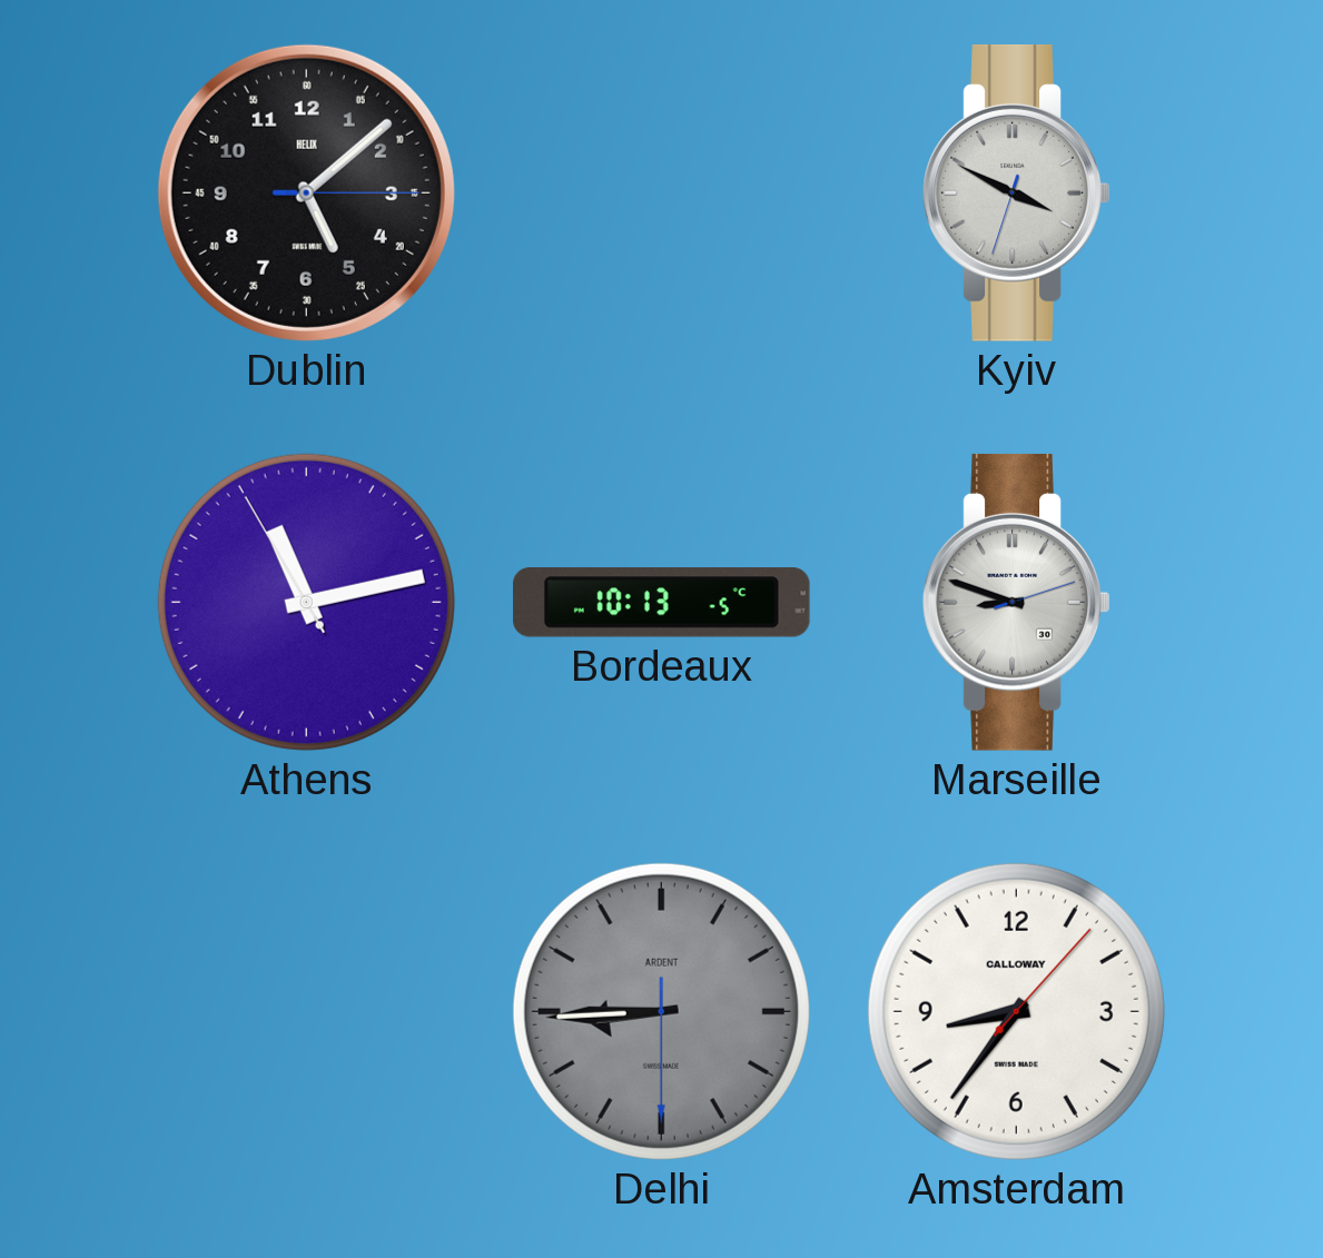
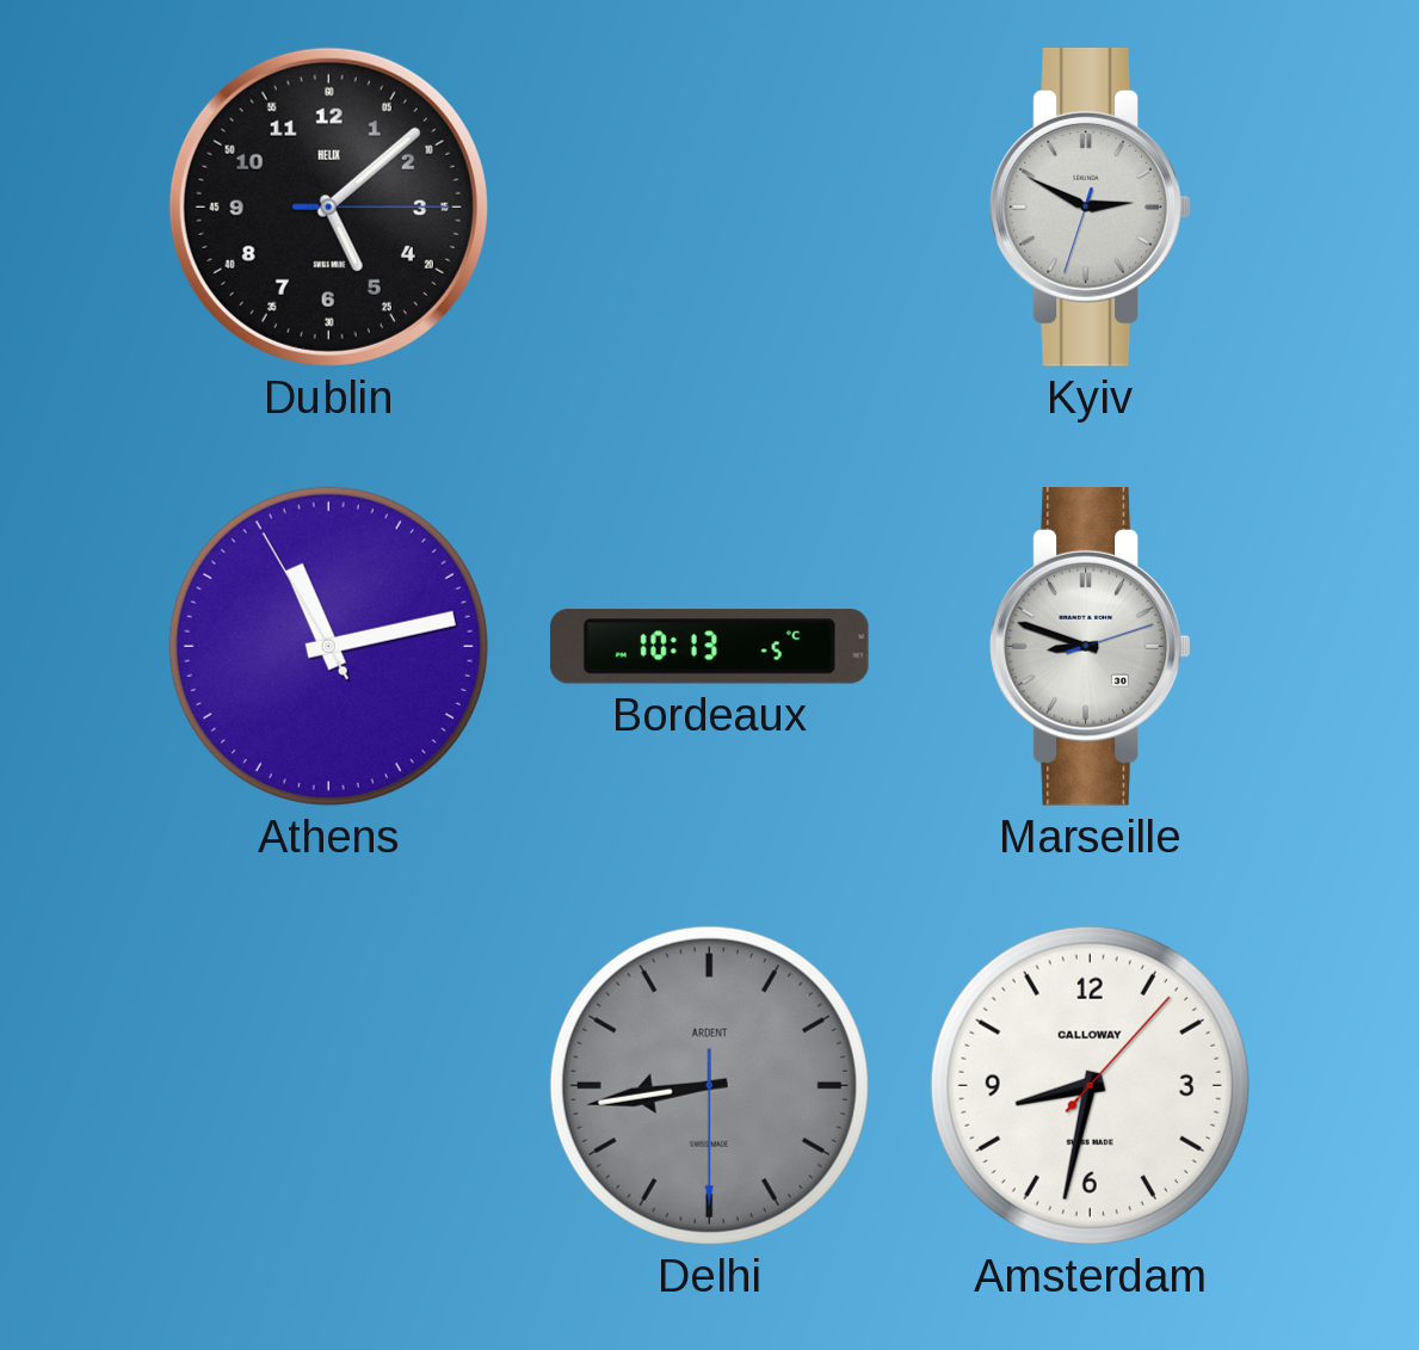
Kyiv: 3:49 -> 2:49
Delhi: 8:44 -> 8:43
Amsterdam: 8:36 -> 8:32
